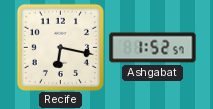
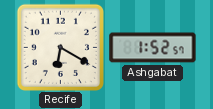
Recife: 6:17 -> 6:20
